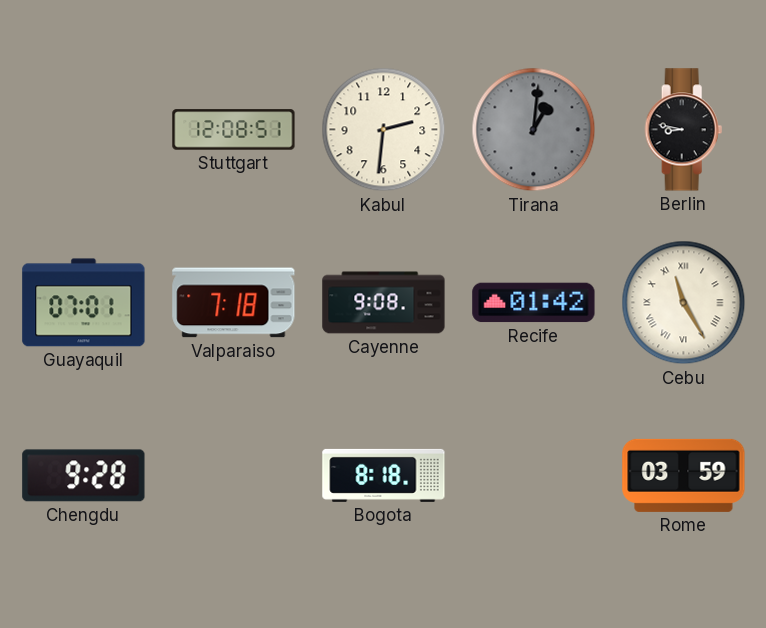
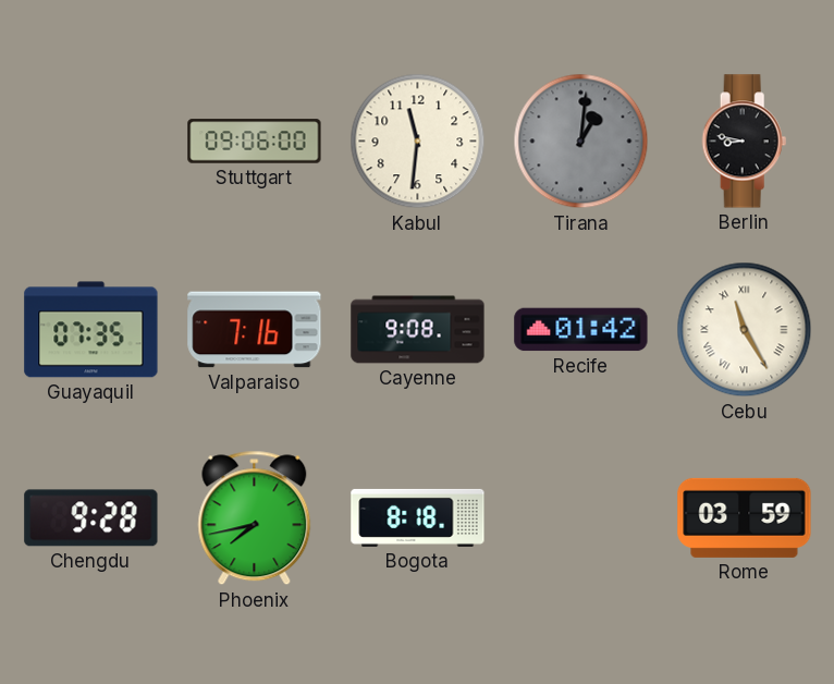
Stuttgart: 12:08 -> 09:06
Kabul: 2:31 -> 11:31
Guayaquil: 07:01 -> 07:35
Valparaiso: 7:18 -> 7:16
Phoenix: none -> 7:43
